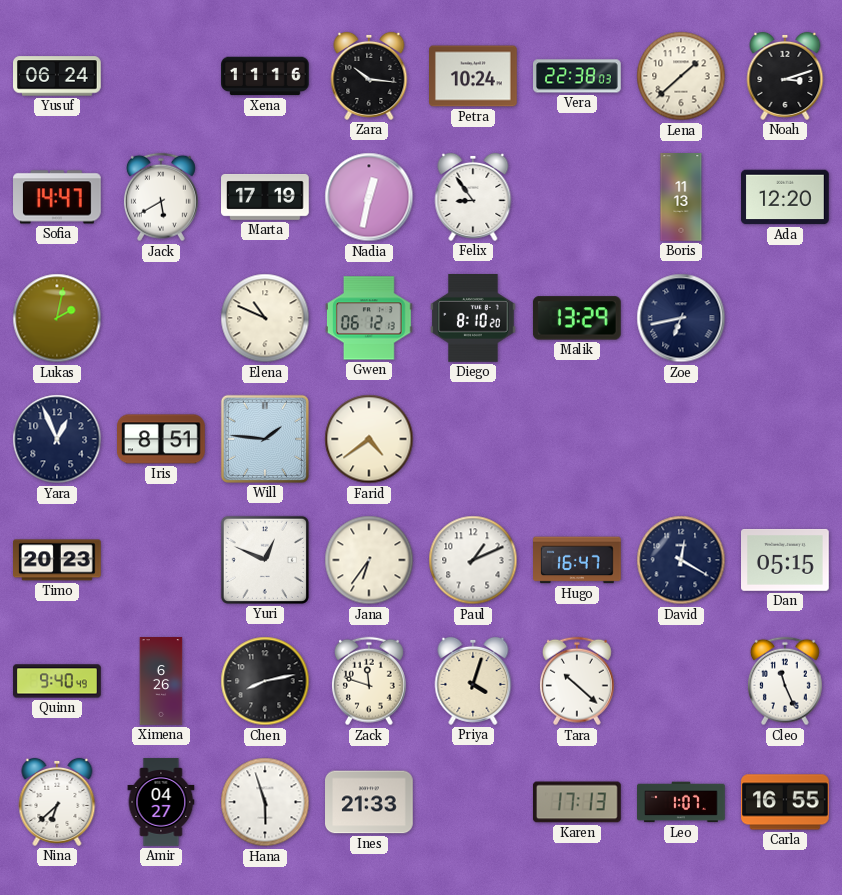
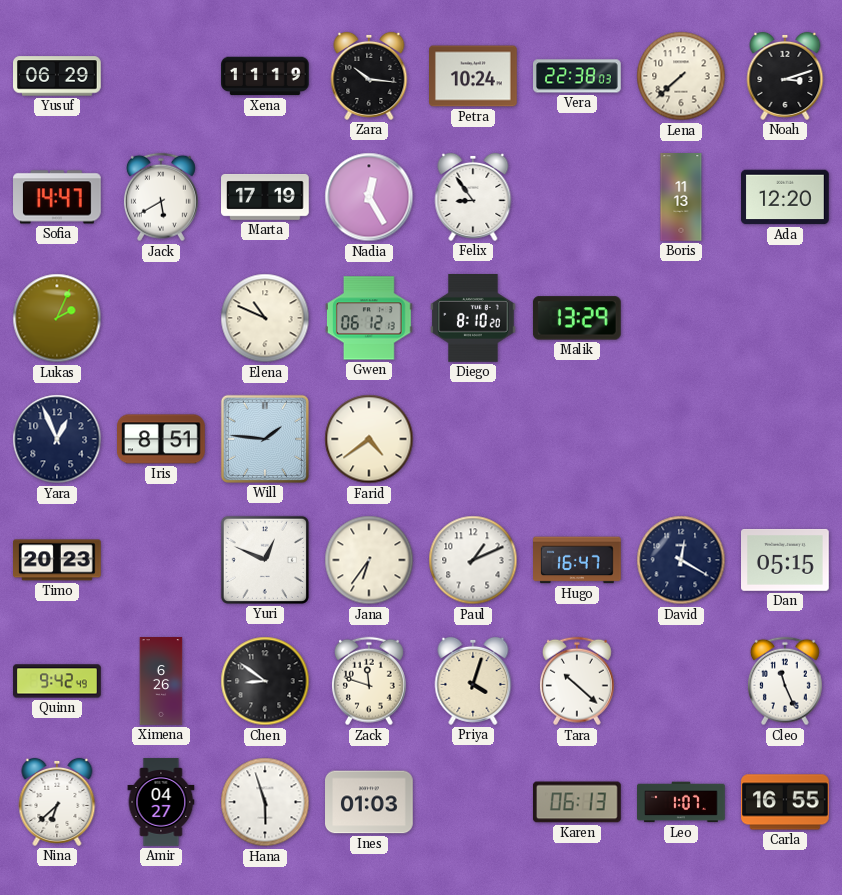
Yusuf: 06:24 -> 06:29
Xena: 11:16 -> 11:19
Lena: 1:38 -> 7:38
Nadia: 12:32 -> 12:25
Lukas: 2:02 -> 2:04
Zoe: 6:43 -> none
Quinn: 9:40 -> 9:42
Chen: 8:13 -> 8:51
Ines: 21:33 -> 01:03
Karen: 17:13 -> 06:13
